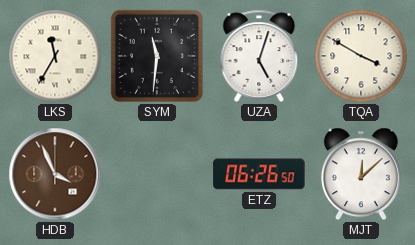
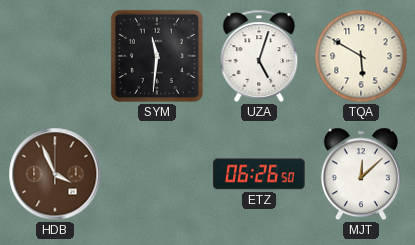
LKS: 11:35 -> none
TQA: 3:50 -> 5:50
